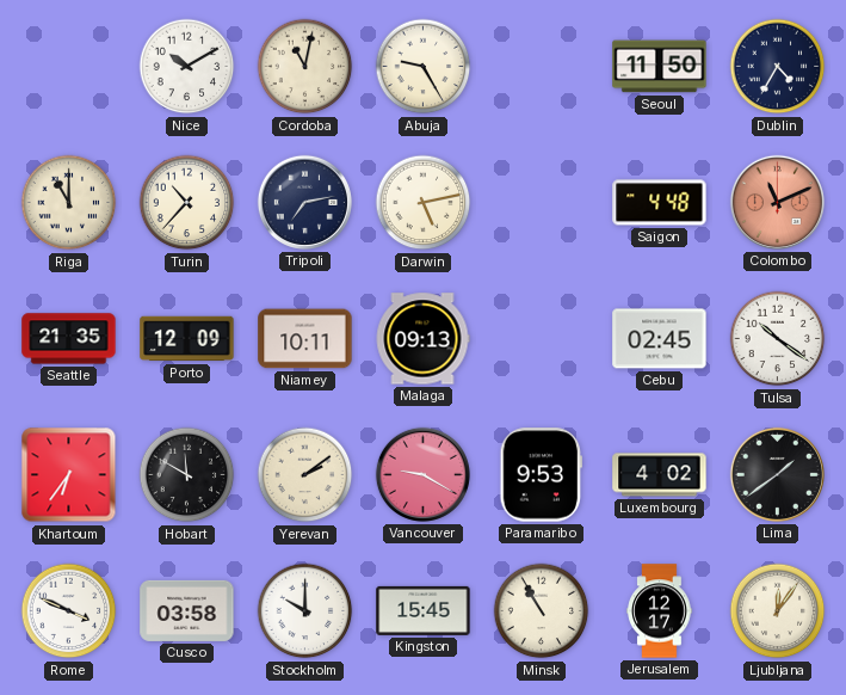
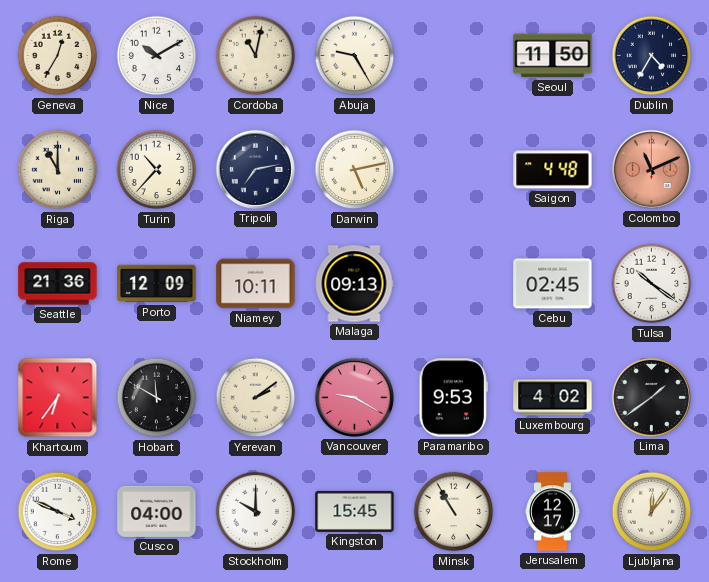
Geneva: none -> 12:35
Seattle: 21:35 -> 21:36
Cusco: 03:58 -> 04:00
